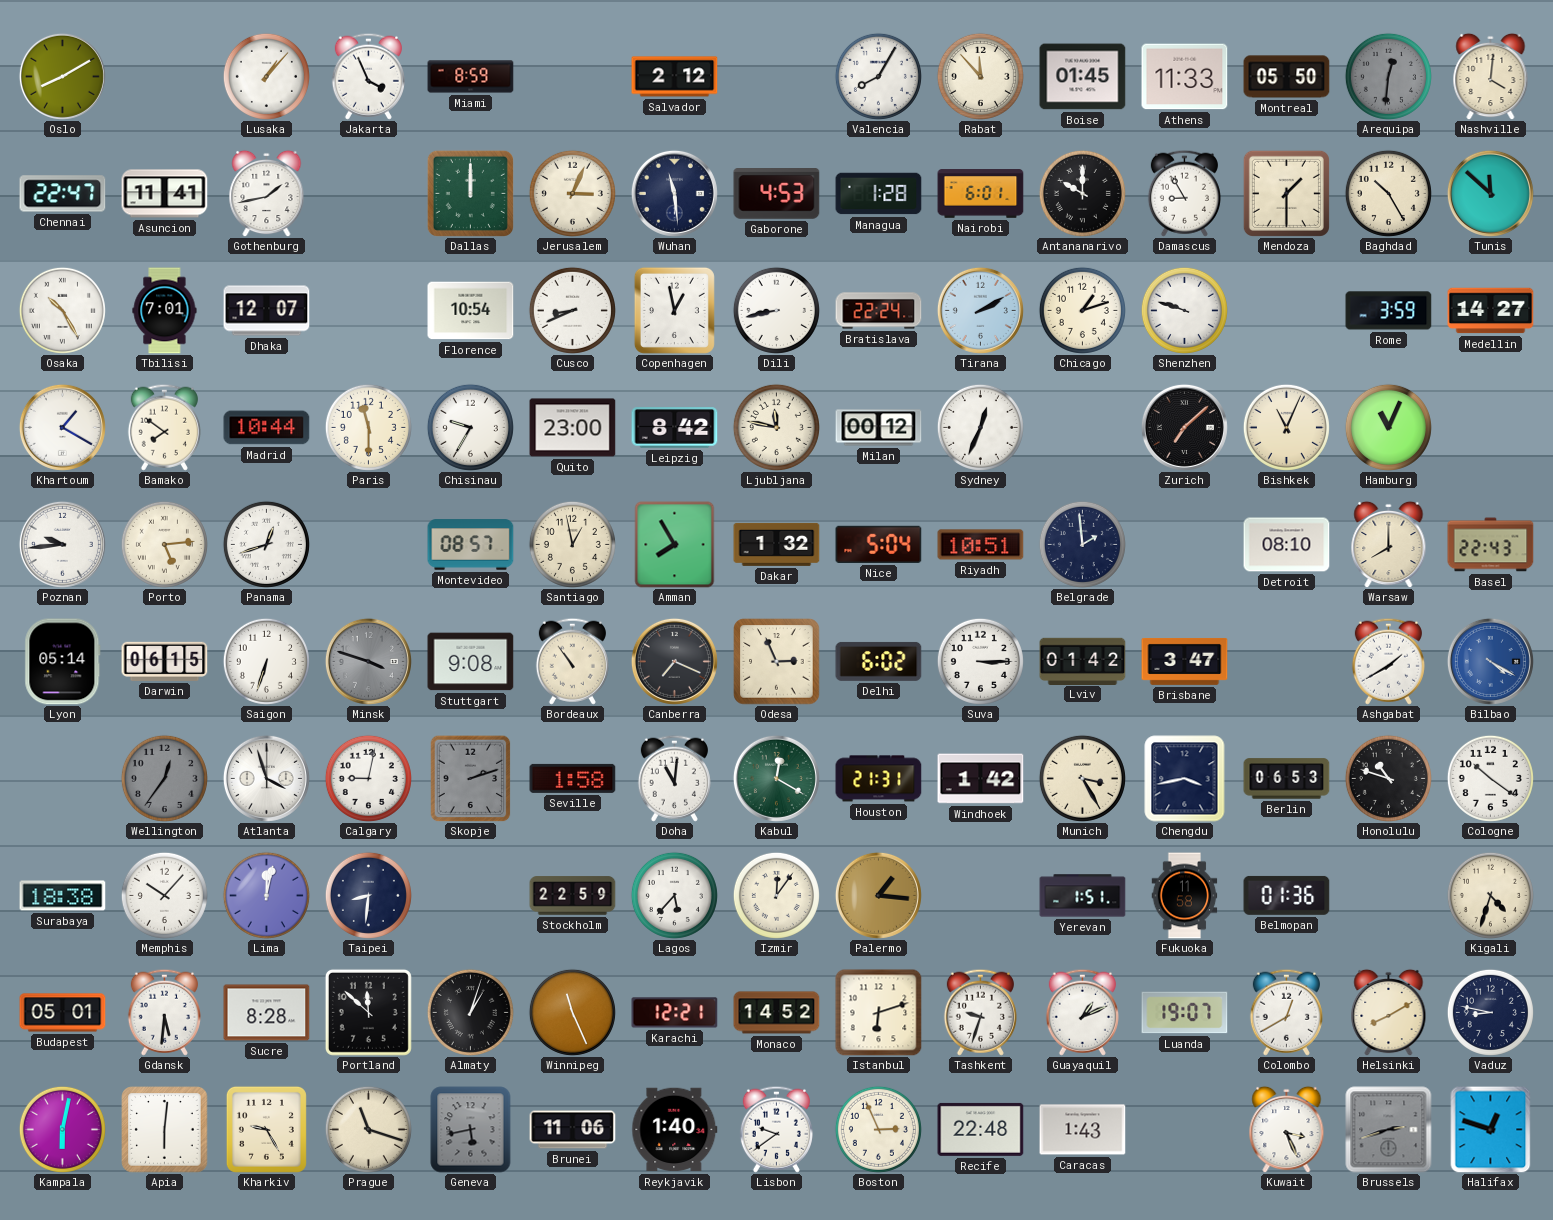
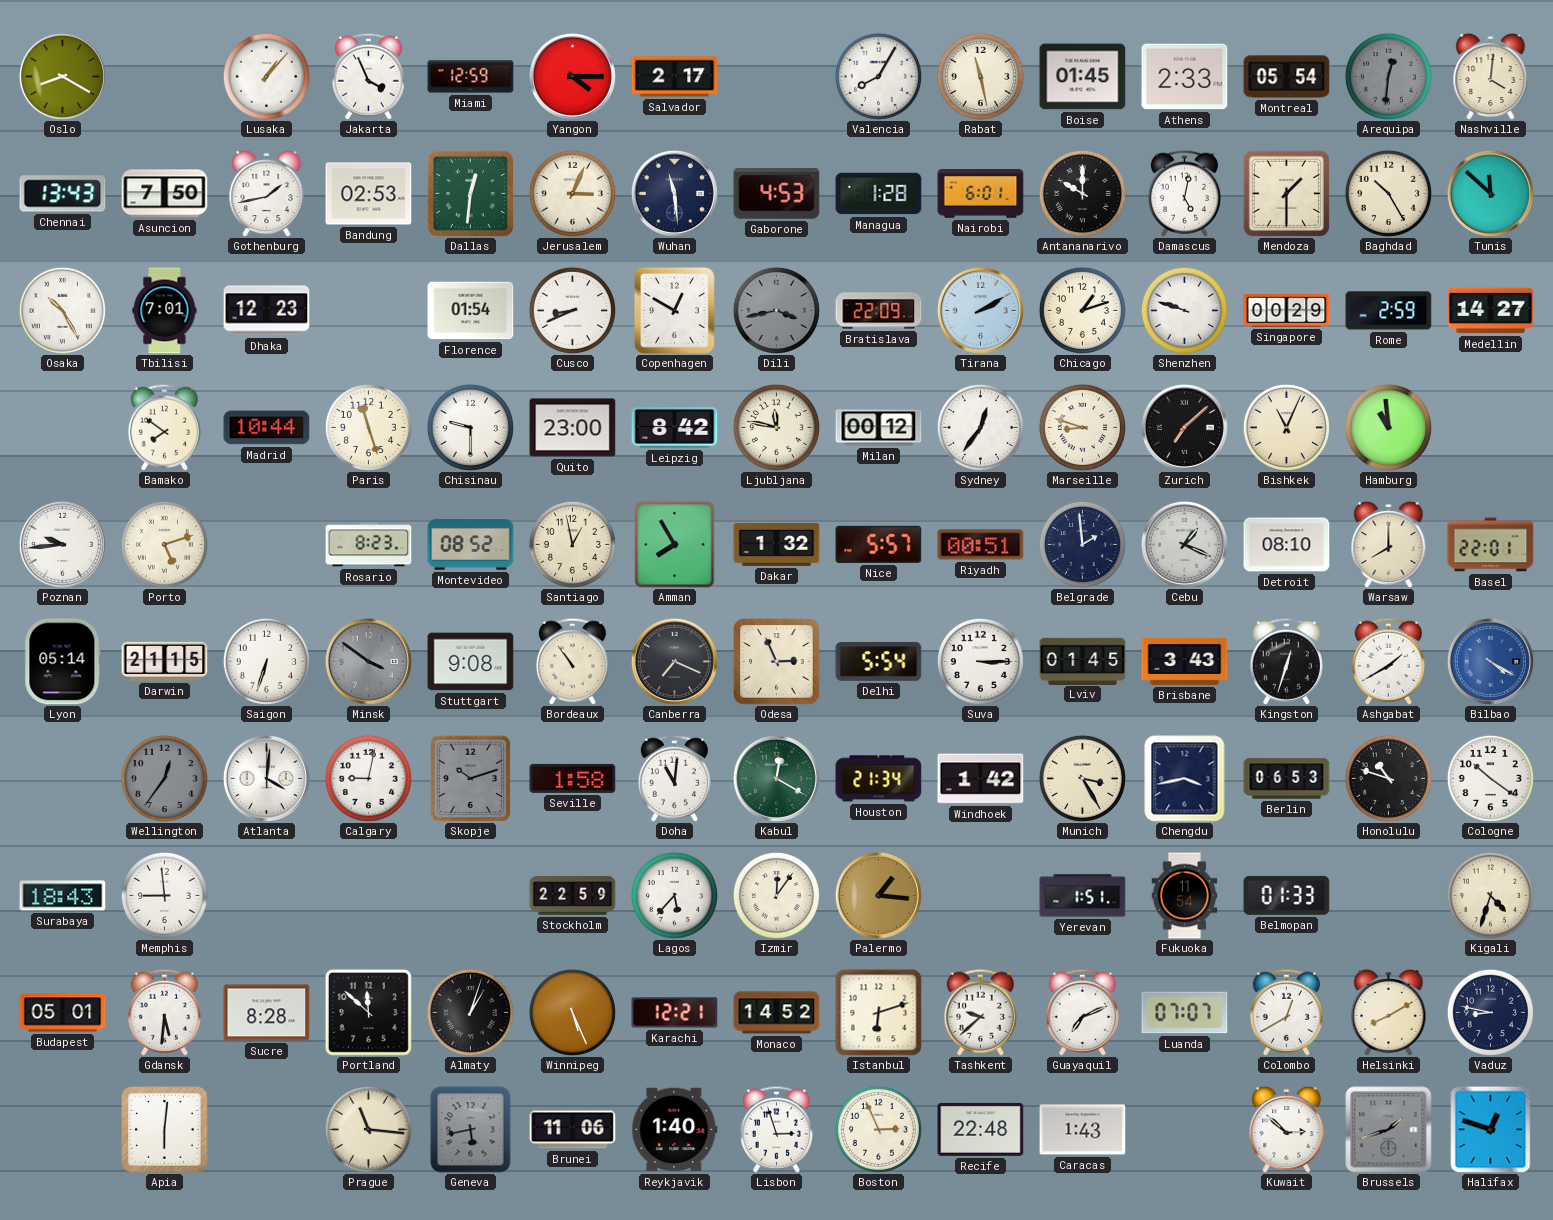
Oslo: 8:10 -> 8:20
Miami: 8:59 -> 12:59
Yangon: none -> 4:15
Salvador: 2:12 -> 2:17
Rabat: 11:53 -> 11:28
Athens: 11:33 -> 2:33
Montreal: 05:50 -> 05:54
Chennai: 22:47 -> 13:43
Asuncion: 11:41 -> 7:50
Bandung: none -> 02:53
Dallas: 12:00 -> 12:31
Damascus: 8:55 -> 5:02
Dhaka: 12:07 -> 12:23
Florence: 10:54 -> 01:54
Copenhagen: 12:58 -> 12:50
Dili: 8:43 -> 3:43
Dili dial: white -> grey
Bratislava: 22:24 -> 22:09
Singapore: none -> 00:29
Rome: 3:59 -> 2:59
Khartoum: 1:20 -> none
Paris: 11:30 -> 11:27
Chisinau: 9:35 -> 9:30
Sydney: 12:34 -> 12:36
Marseille: none -> 8:48
Hamburg: 11:04 -> 10:59
Porto: 5:14 -> 5:12
Panama: 12:42 -> none
Rosario: none -> 8:23
Montevideo: 08:57 -> 08:52
Nice: 5:04 -> 5:57
Riyadh: 10:51 -> 00:51
Cebu: none -> 1:19
Basel: 22:43 -> 22:01
Darwin: 06:15 -> 21:15
Minsk: 3:48 -> 3:51
Delhi: 6:02 -> 5:54
Lviv: 01:42 -> 01:45
Brisbane: 3:47 -> 3:43
Kingston: none -> 12:33
Atlanta: 3:57 -> 4:01
Skopje: 2:12 -> 10:12
Houston: 21:31 -> 21:34
Surabaya: 18:38 -> 18:43
Memphis: 10:07 -> 8:59
Lima: 12:02 -> none
Taipei: 8:31 -> none
Fukuoka: 11:58 -> 11:54
Belmopan: 01:36 -> 01:33
Winnipeg: 11:26 -> 5:26
Tashkent: 9:33 -> 9:38
Guayaquil: 1:11 -> 7:11
Luanda: 19:07 -> 07:07
Kampala: 6:02 -> none
Kharkiv: 9:25 -> none
Prague: 11:18 -> 11:16
Lisbon: 9:39 -> 2:57
Kuwait: 3:26 -> 2:52
Brussels: 2:42 -> 1:42
